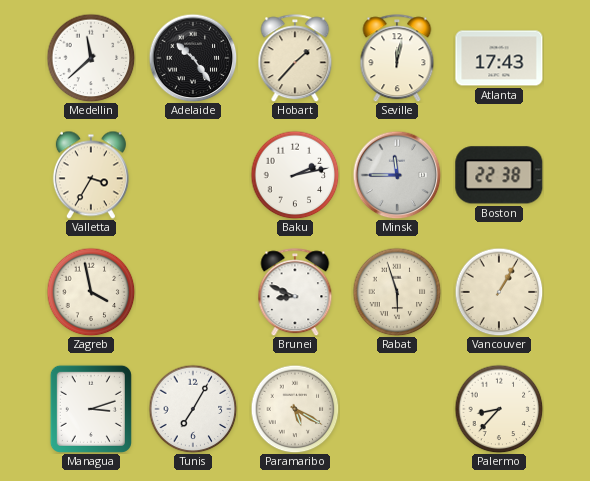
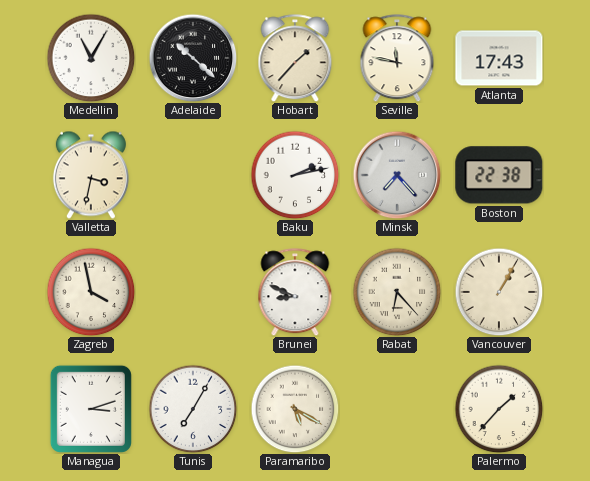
Medellin: 11:38 -> 11:05
Adelaide: 10:24 -> 10:22
Seville: 12:02 -> 11:47
Valletta: 3:35 -> 3:32
Minsk: 11:45 -> 7:23
Rabat: 5:57 -> 6:23
Palermo: 8:37 -> 1:37
